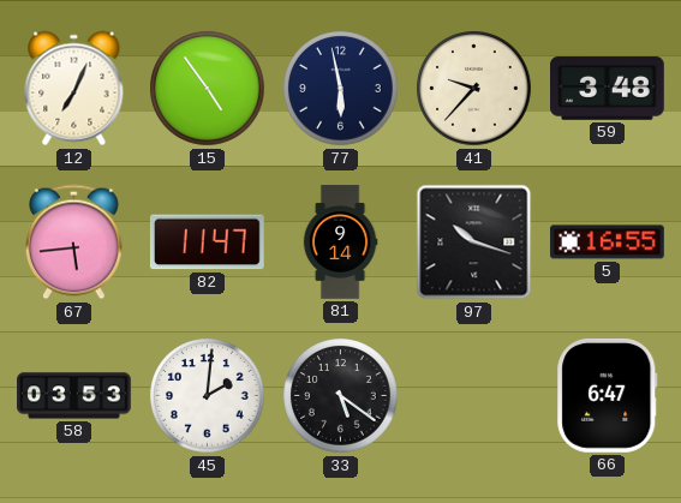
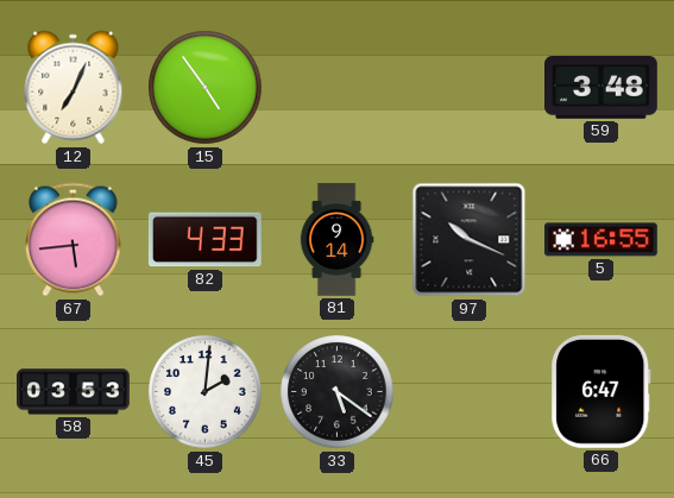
77: 5:58 -> none
41: 9:37 -> none
82: 11:47 -> 4:33
97: 10:18 -> 10:19
